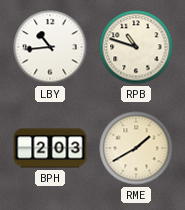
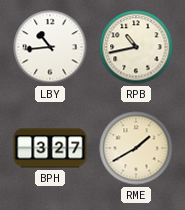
RPB: 10:48 -> 10:43
BPH: 2:03 -> 3:27
